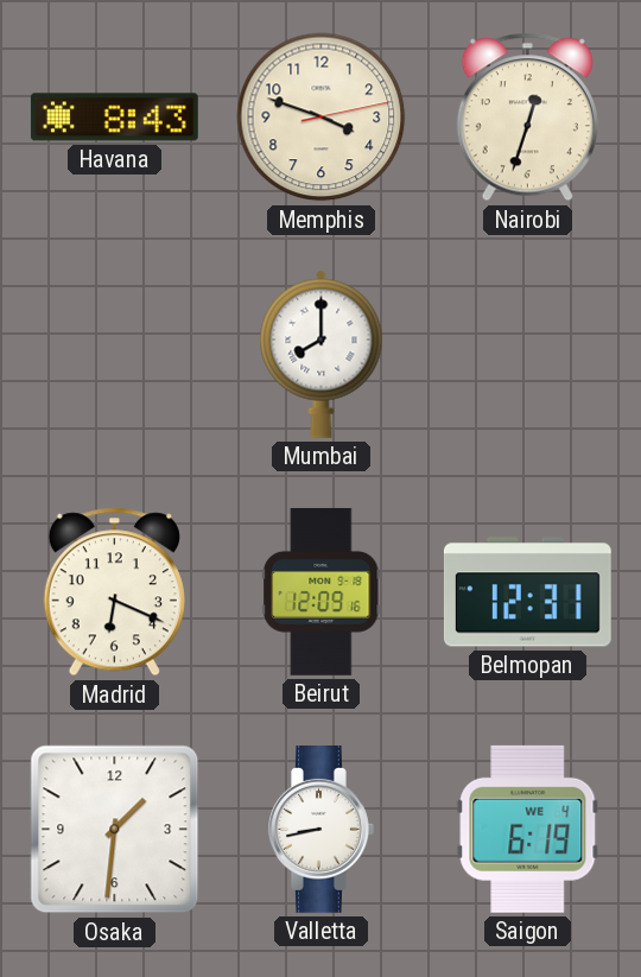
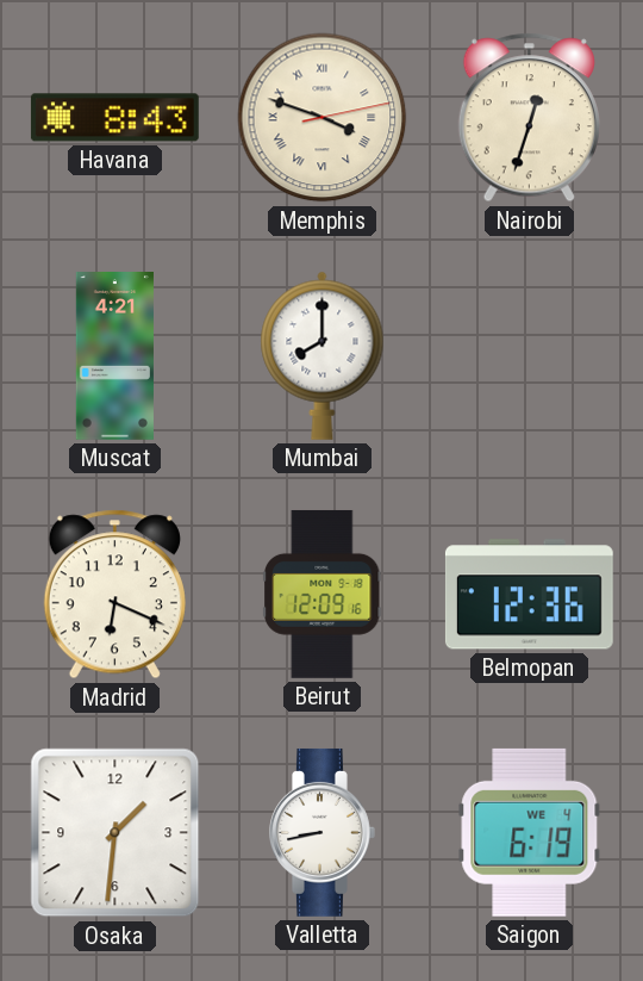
Memphis numerals: Arabic -> Roman
Muscat: none -> 4:21
Belmopan: 12:31 -> 12:36
